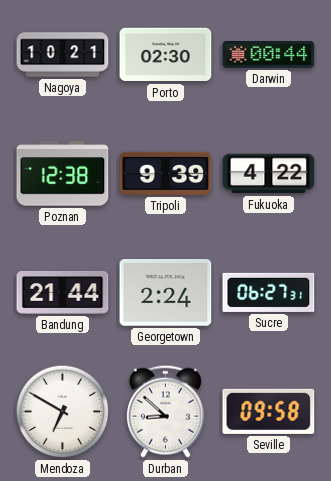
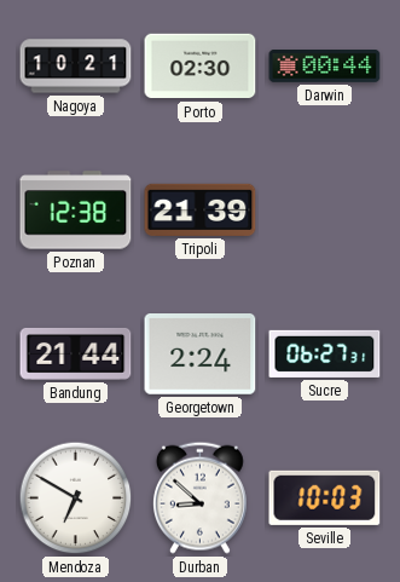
Tripoli: 9:39 -> 21:39
Fukuoka: 4:22 -> none
Seville: 09:58 -> 10:03
